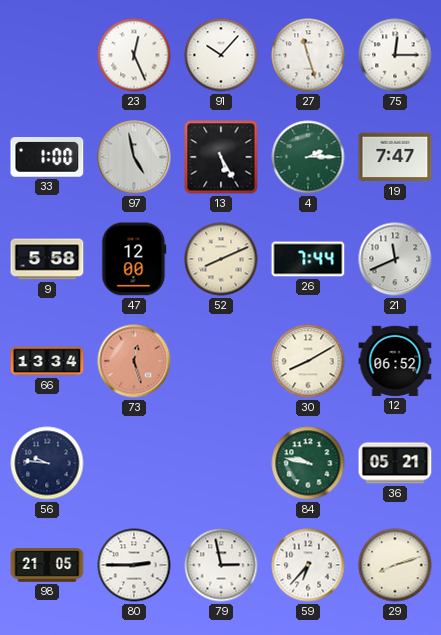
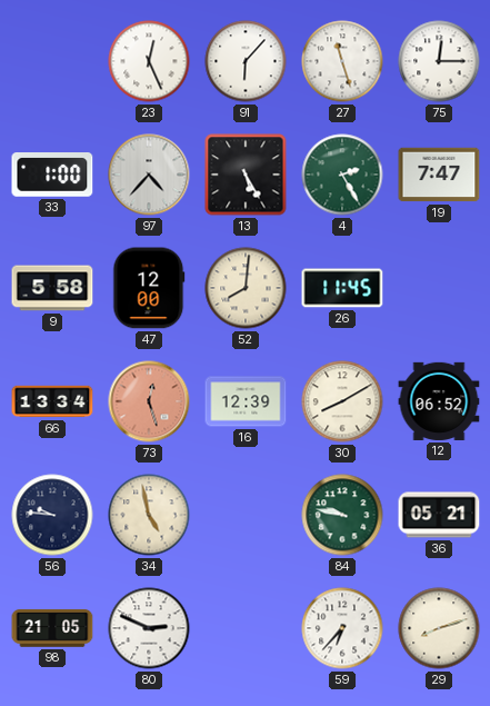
91: 10:07 -> 6:07
97: 4:58 -> 4:37
4: 2:15 -> 2:25
52: 8:11 -> 8:01
26: 7:44 -> 11:45
21: 11:41 -> none
16: none -> 12:39
34: none -> 4:58
80: 2:45 -> 2:49
79: 2:58 -> none
